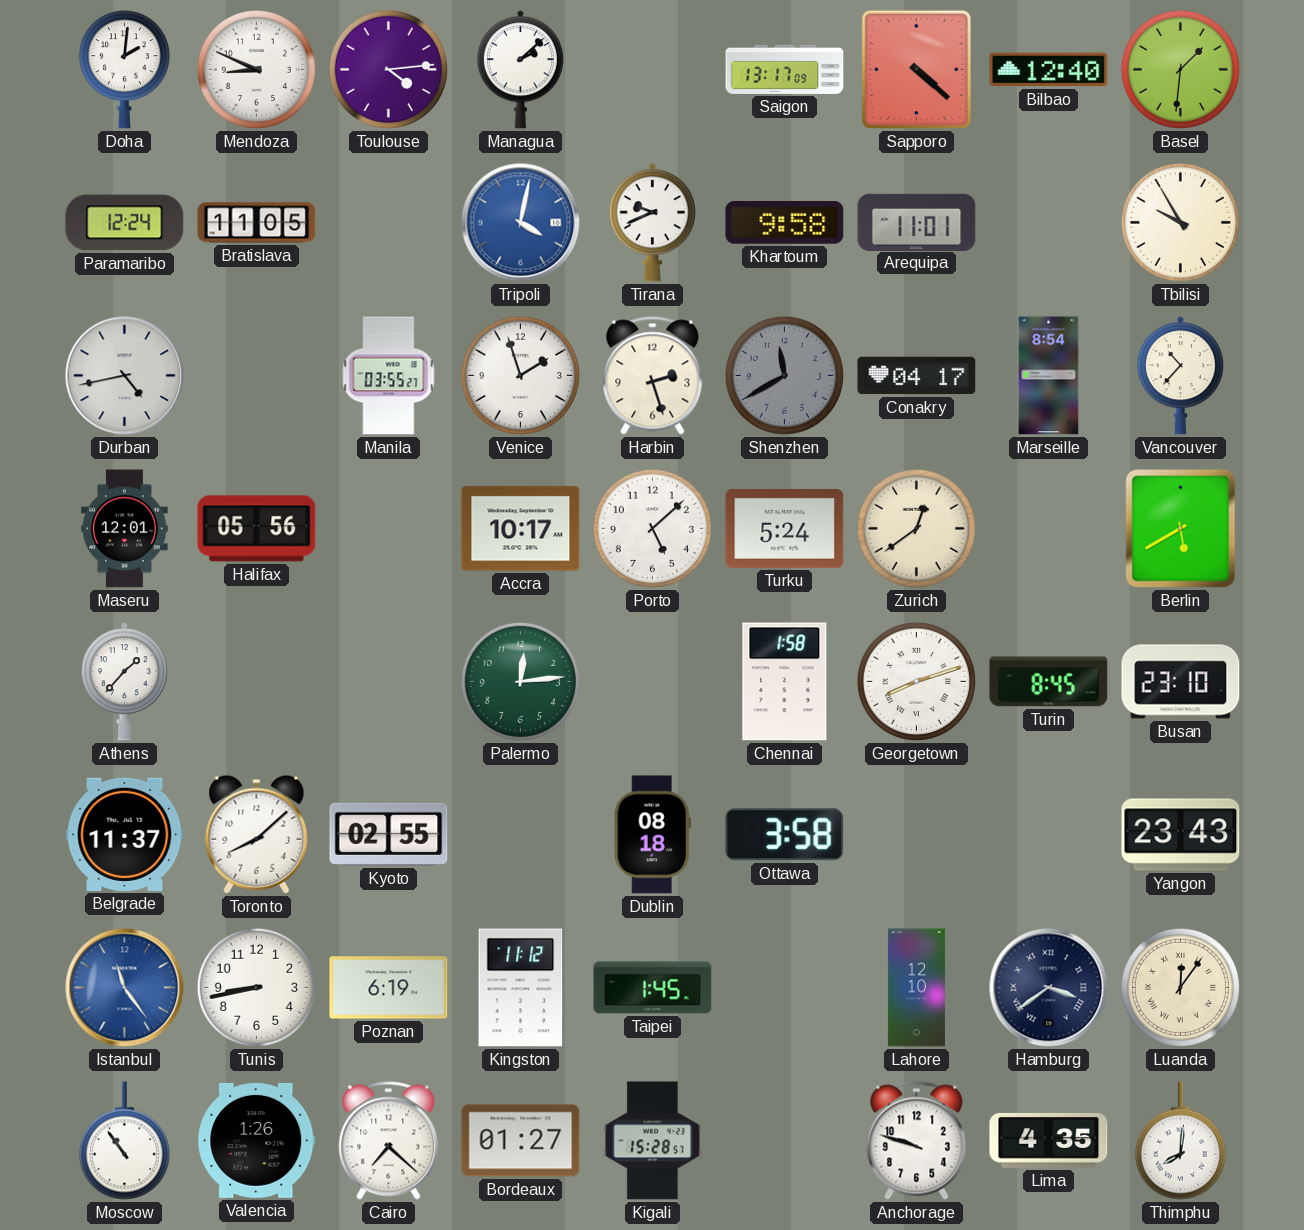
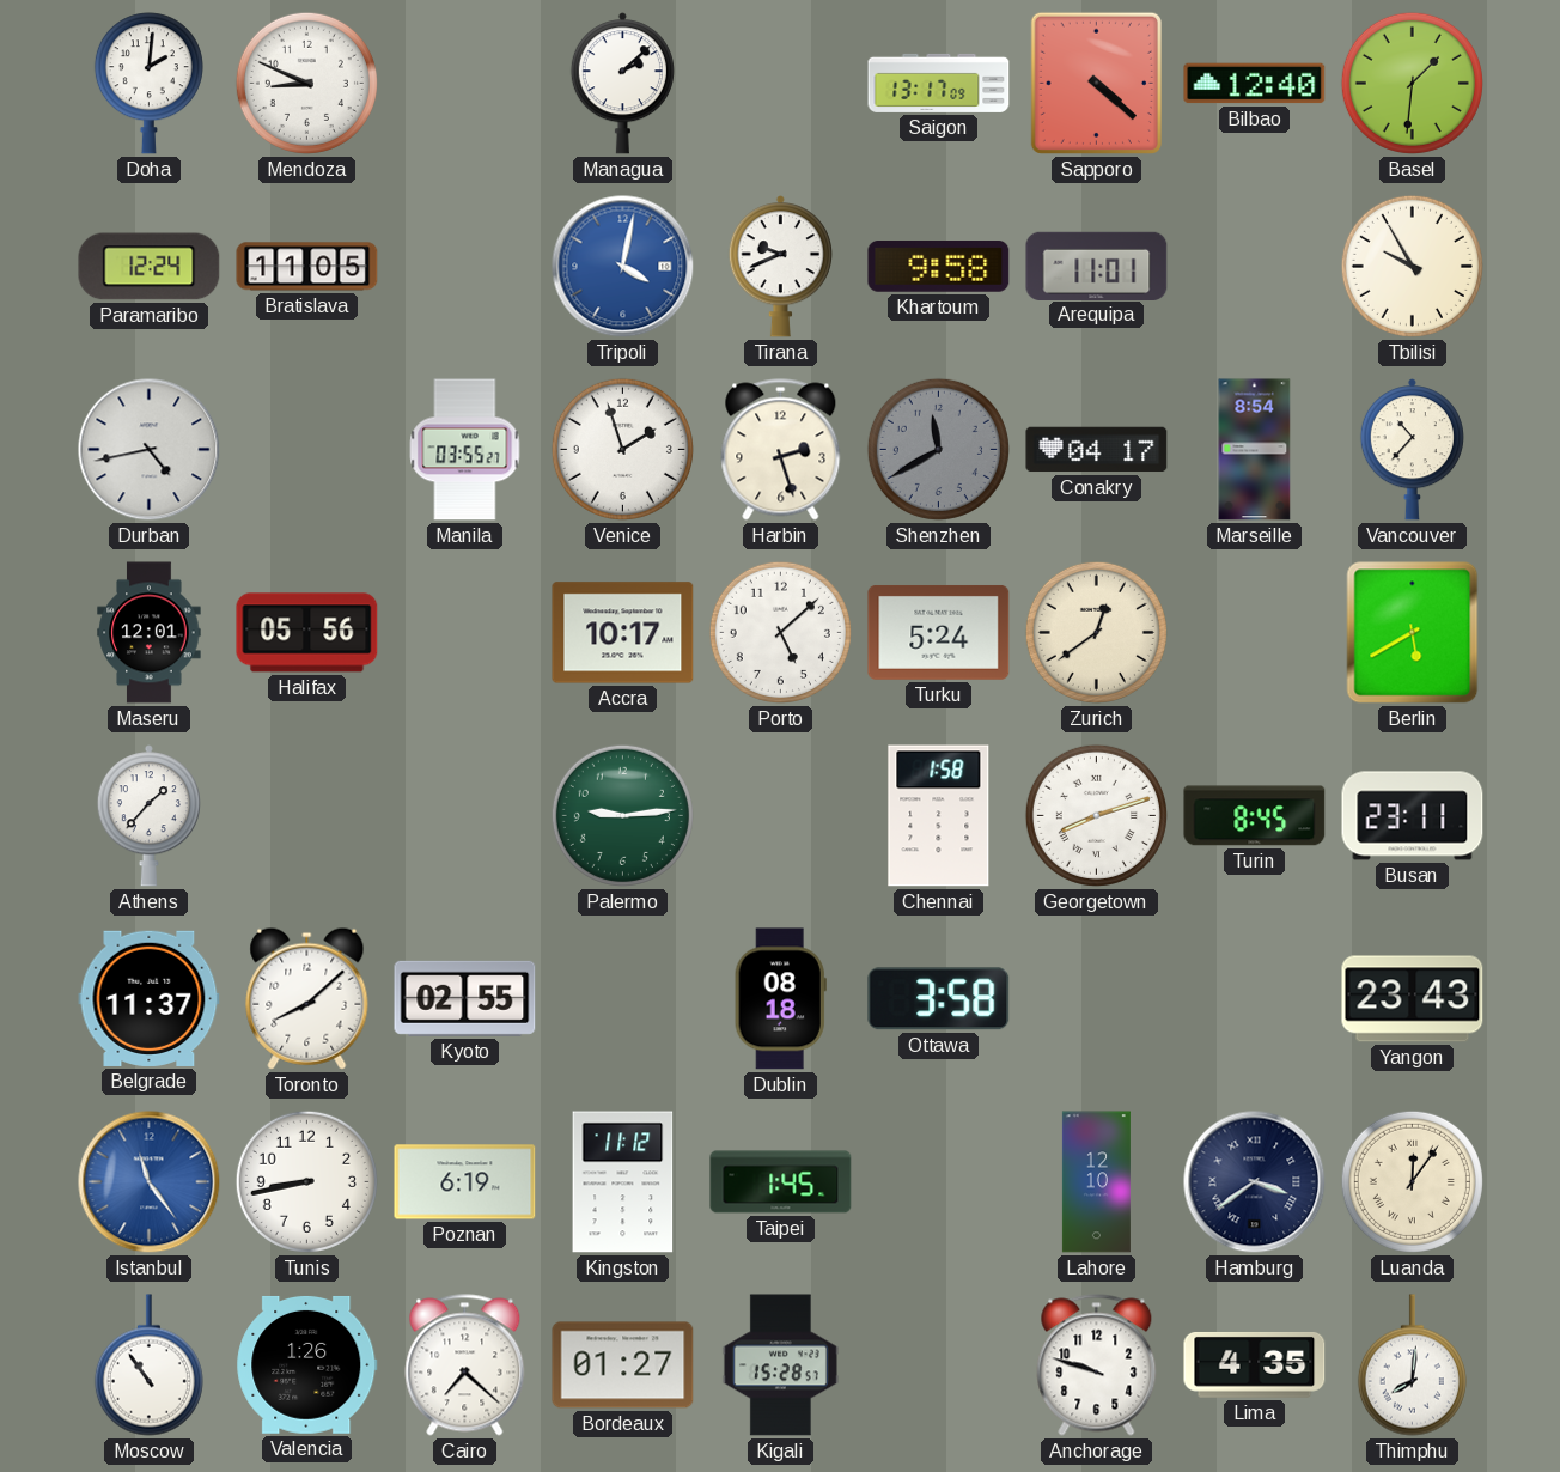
Toulouse: 4:14 -> none
Palermo: 12:14 -> 9:14
Busan: 23:10 -> 23:11
